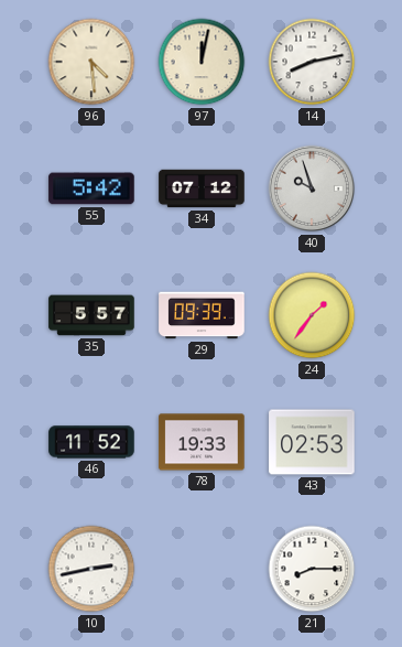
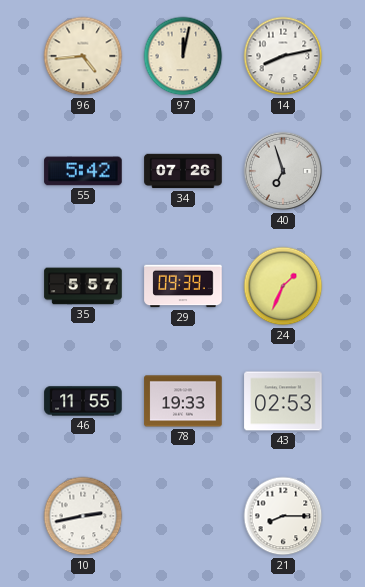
96: 4:29 -> 4:44
34: 07:12 -> 07:26
40: 9:57 -> 6:57
24: 1:36 -> 1:34
46: 11:52 -> 11:55
